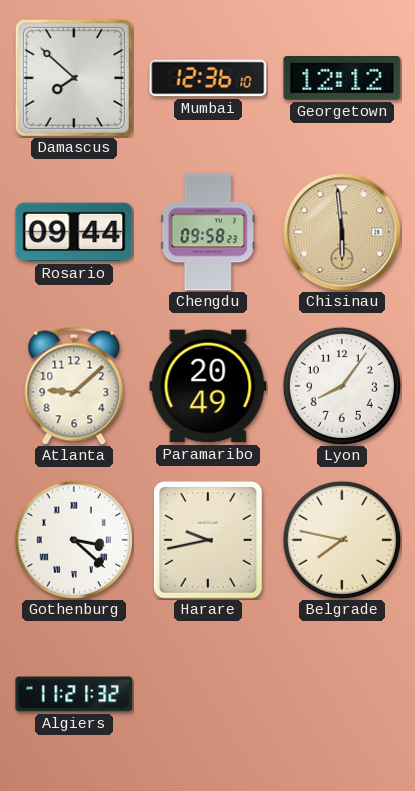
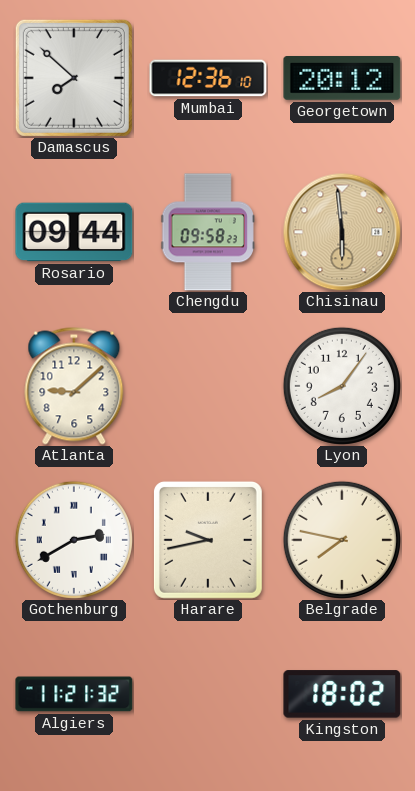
Georgetown: 12:12 -> 20:12
Paramaribo: 20:49 -> none
Gothenburg: 3:22 -> 2:40
Kingston: none -> 18:02
